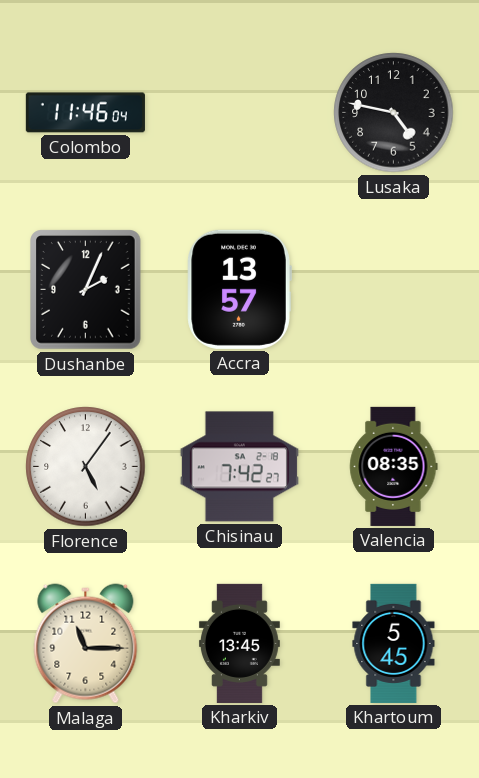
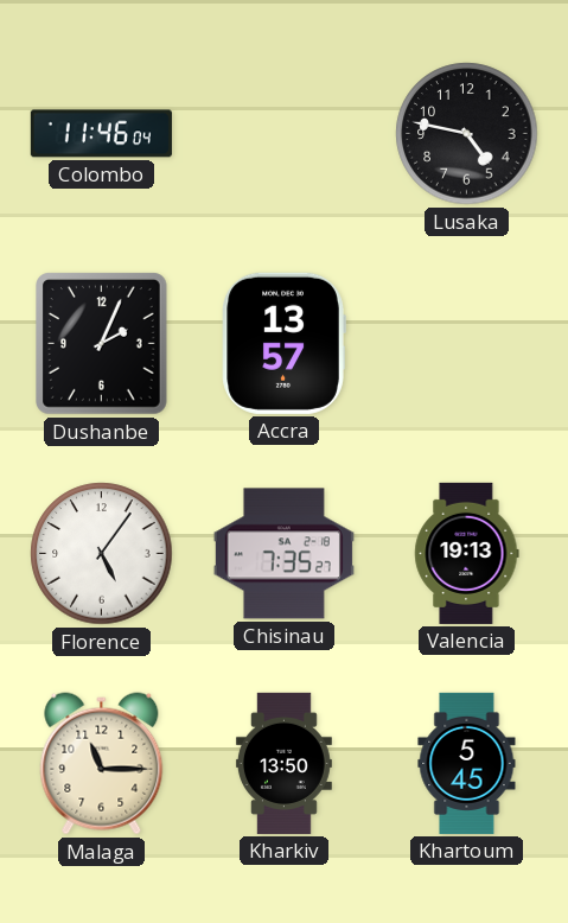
Chisinau: 7:42 -> 7:35
Valencia: 08:35 -> 19:13
Kharkiv: 13:45 -> 13:50
